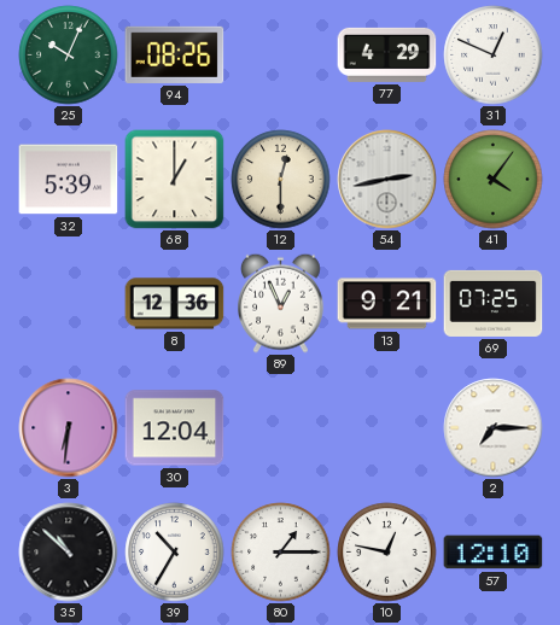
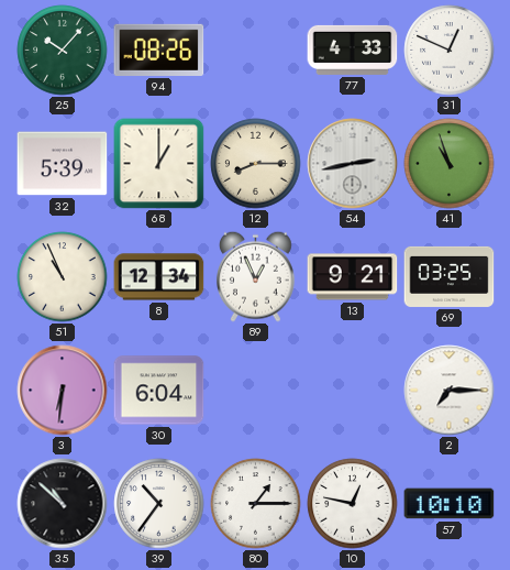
25: 10:04 -> 10:07
77: 4:29 -> 4:33
12: 12:30 -> 8:15
41: 4:06 -> 10:57
51: none -> 10:56
8: 12:36 -> 12:34
69: 07:25 -> 03:25
30: 12:04 -> 6:04
39: 10:35 -> 10:36
57: 12:10 -> 10:10
